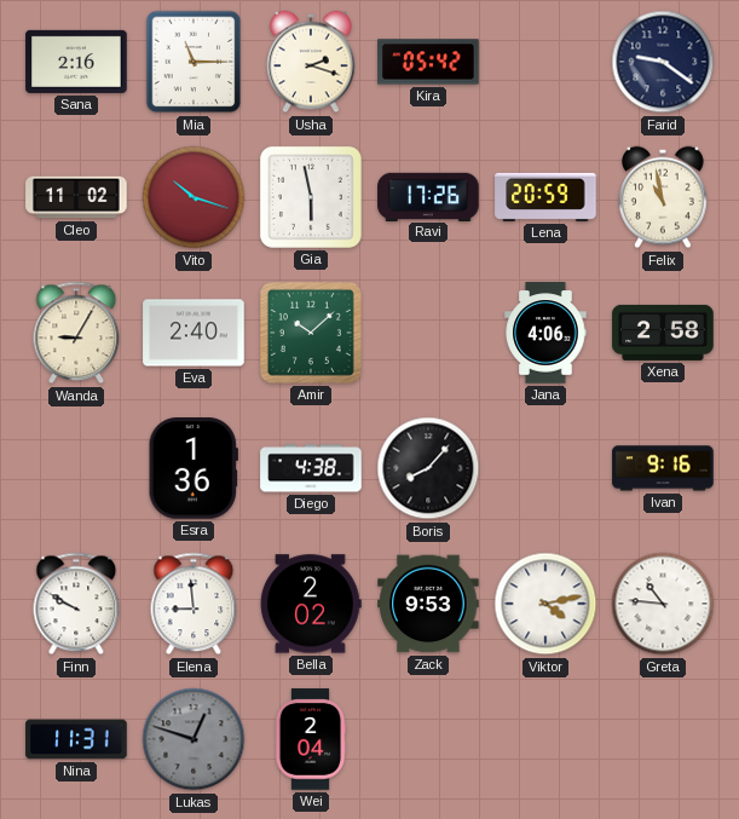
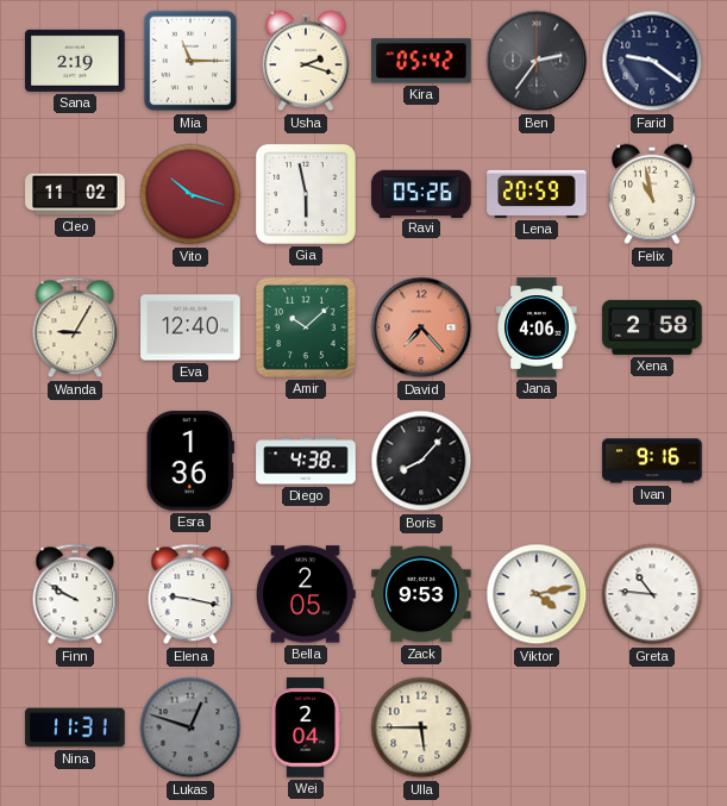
Sana: 2:16 -> 2:19
Ben: none -> 2:36
Ravi: 17:26 -> 05:26
Eva: 2:40 -> 12:40
David: none -> 7:23
Elena: 8:59 -> 9:17
Bella: 2:02 -> 2:05
Ulla: none -> 5:45
